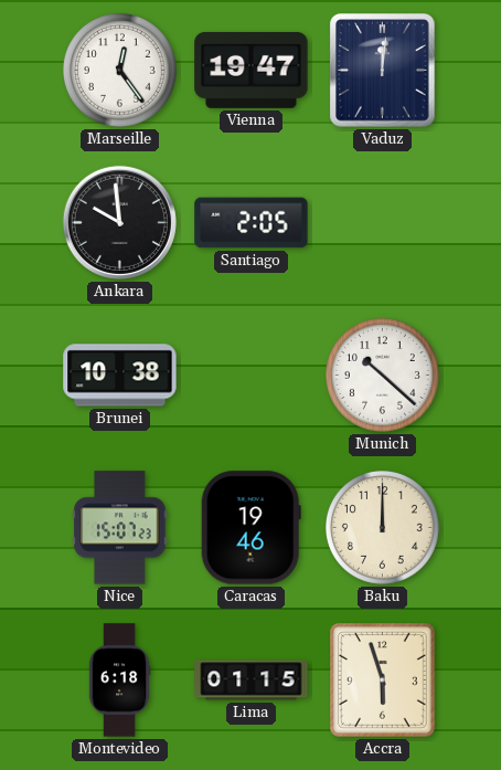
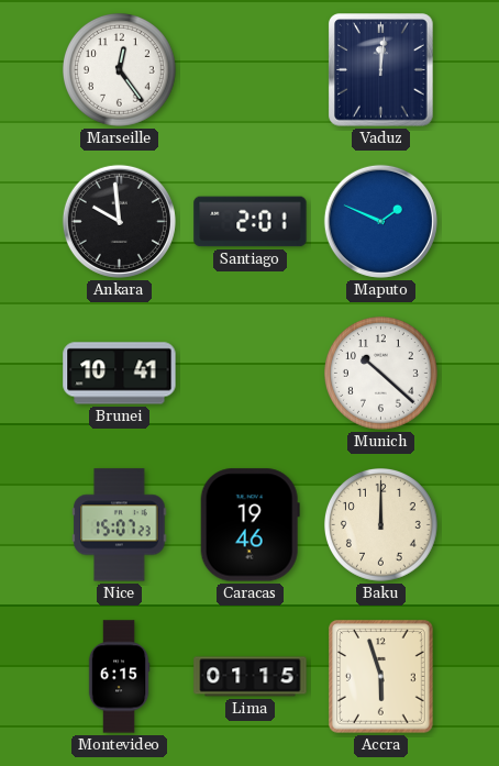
Vienna: 19:47 -> none
Santiago: 2:05 -> 2:01
Maputo: none -> 1:49
Brunei: 10:38 -> 10:41
Montevideo: 6:18 -> 6:15
